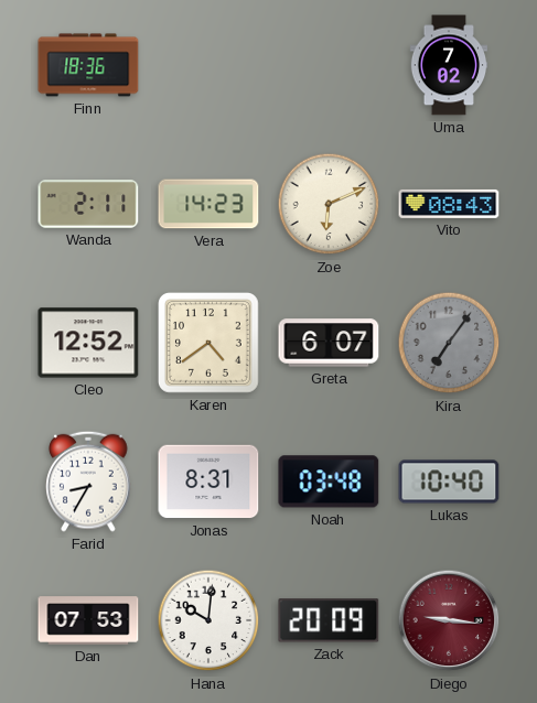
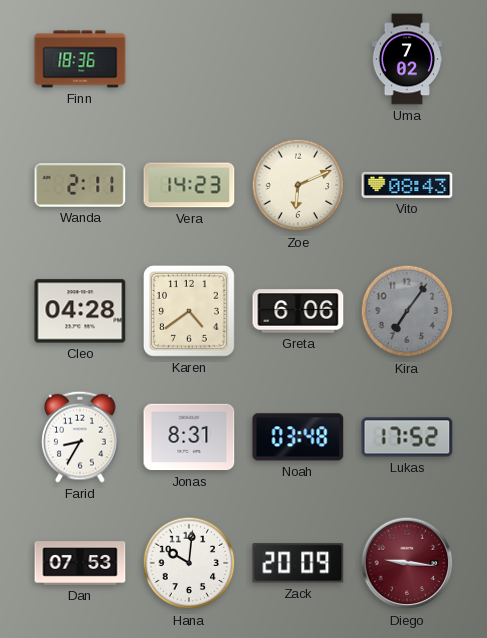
Cleo: 12:52 -> 04:28
Greta: 6:07 -> 6:06
Lukas: 10:40 -> 17:52
